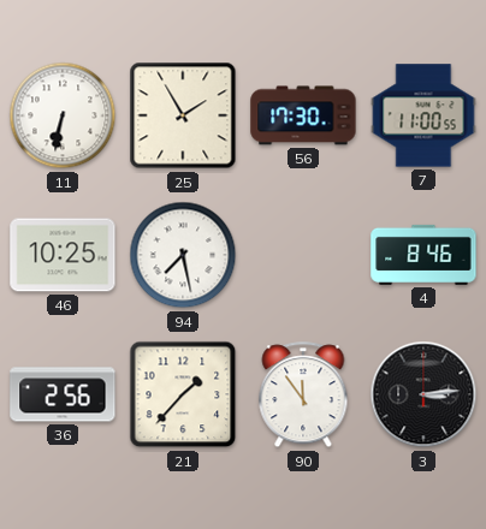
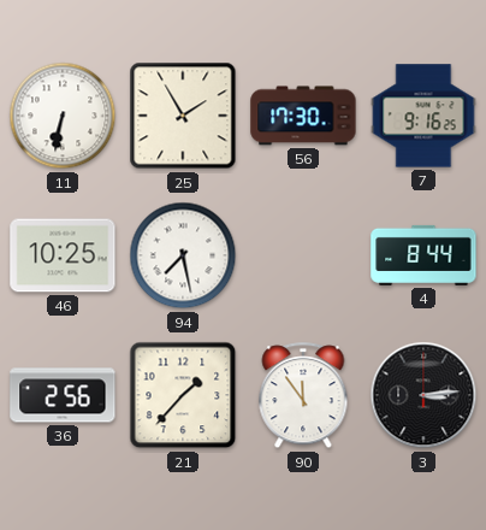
7: 11:00 -> 9:16
4: 8:46 -> 8:44
